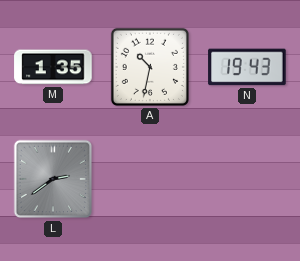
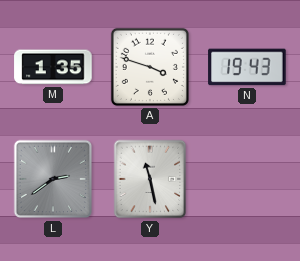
A: 10:32 -> 3:48
Y: none -> 11:28
